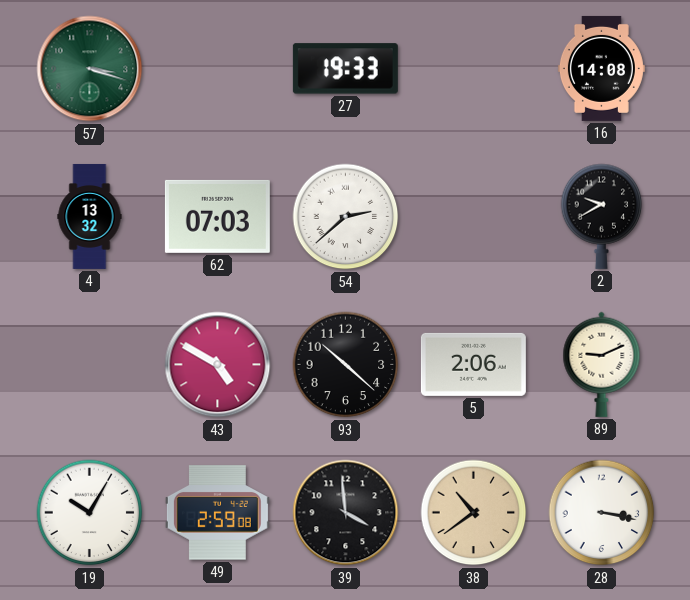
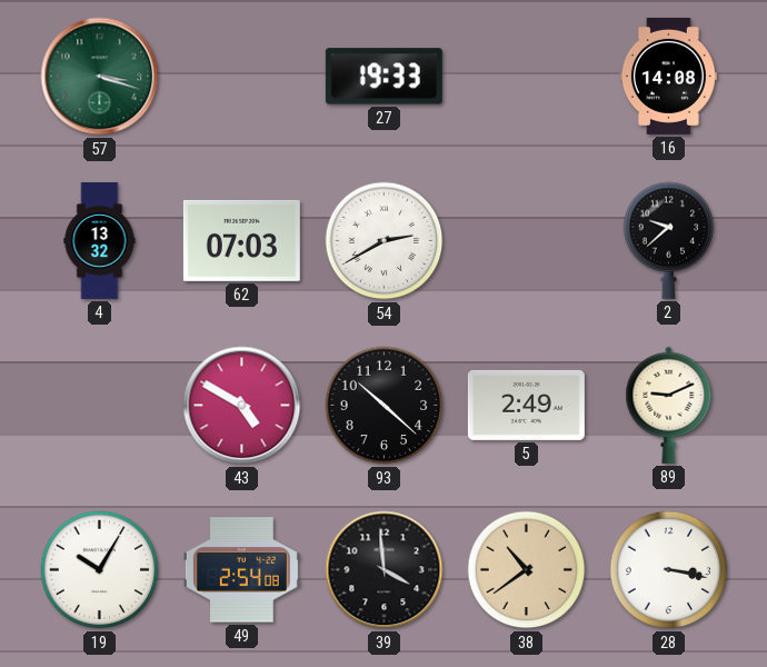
54: 2:38 -> 2:40
2: 9:40 -> 9:38
5: 2:06 -> 2:49
49: 2:59 -> 2:54
